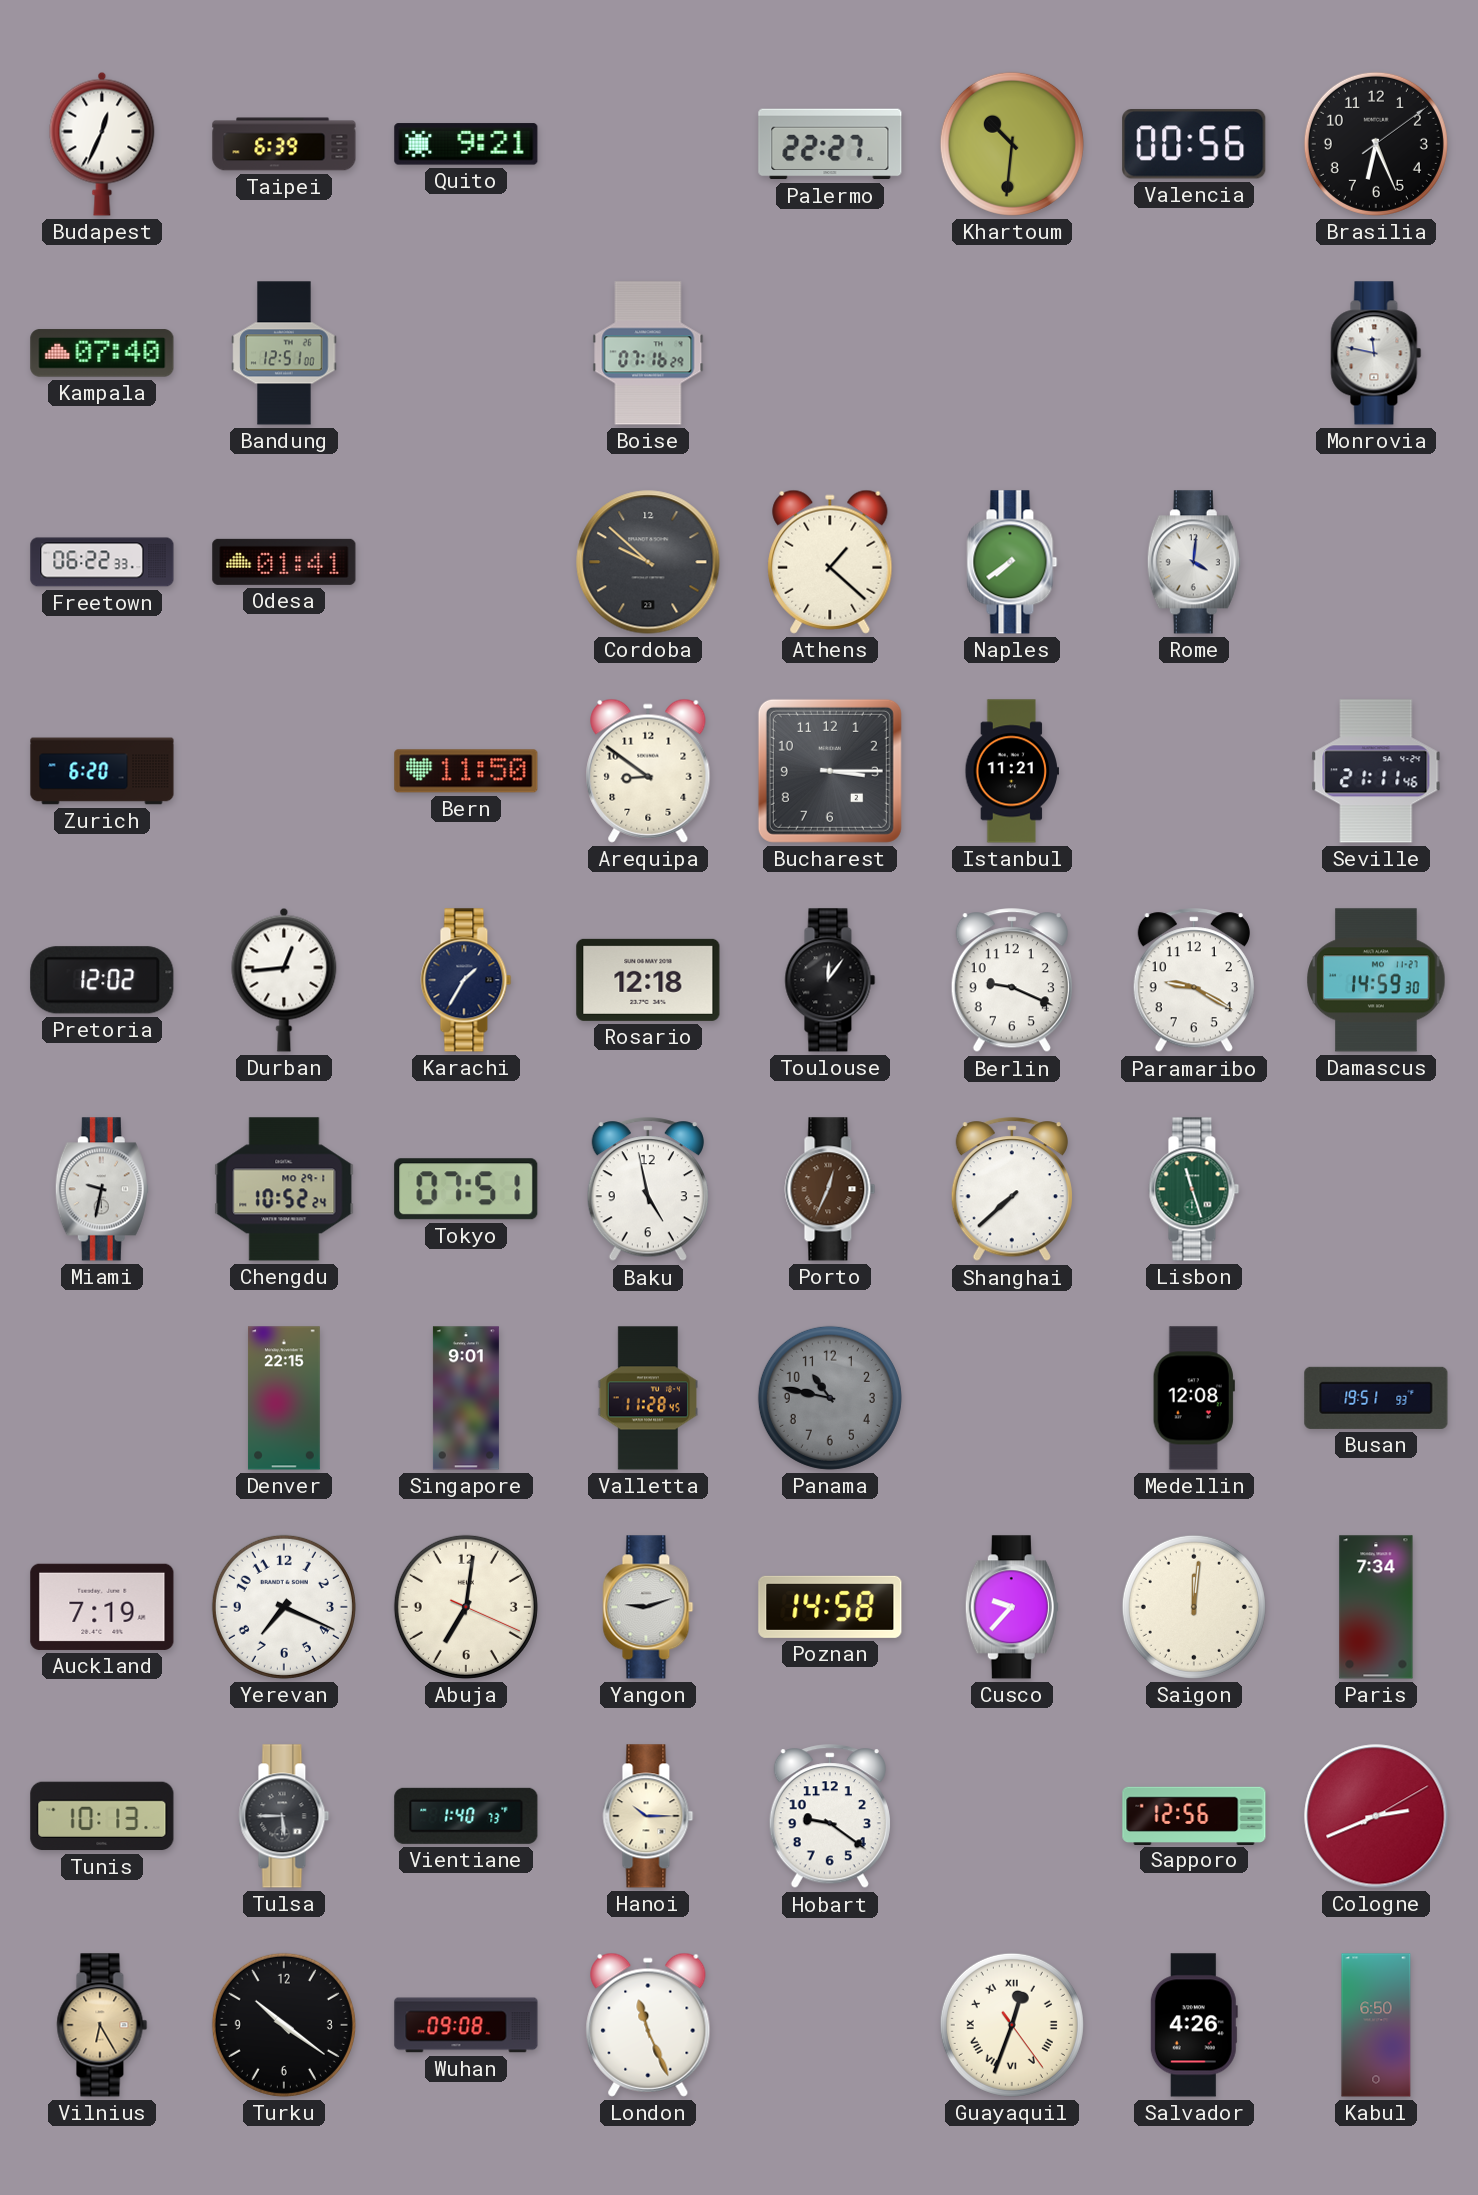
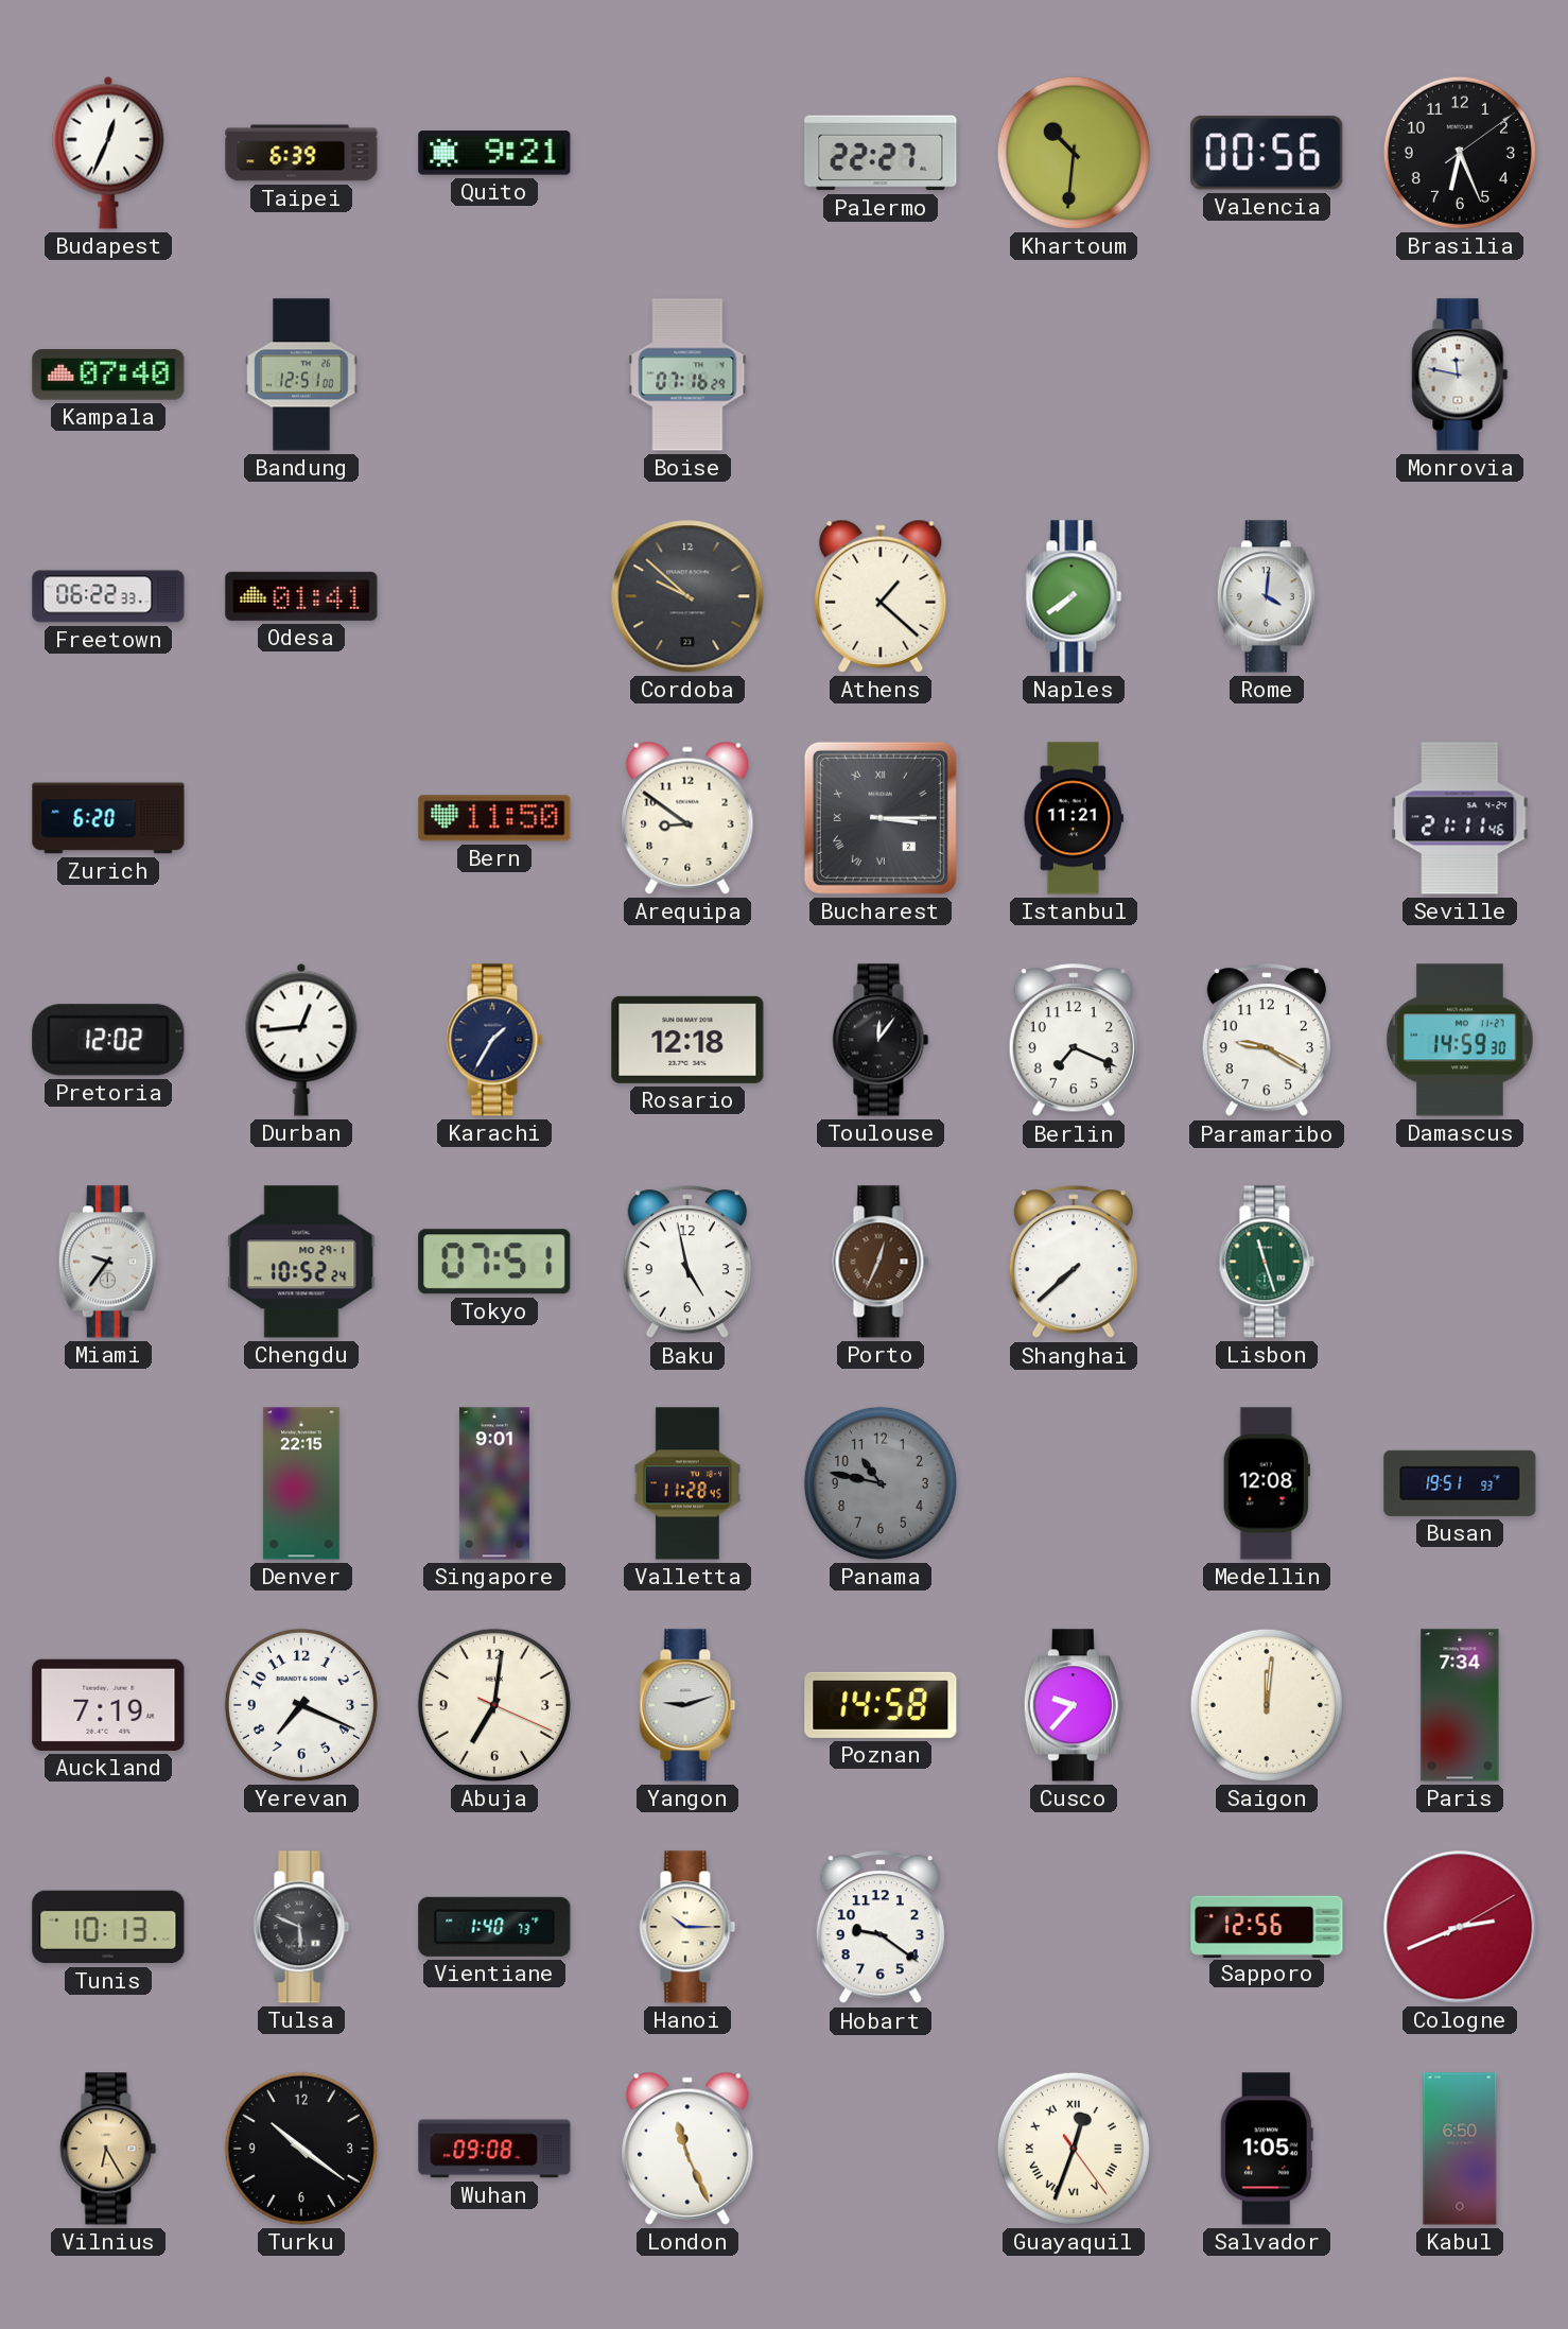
Bucharest numerals: Arabic -> Roman
Berlin: 9:19 -> 7:19
Miami: 9:32 -> 9:36
Tulsa: 5:45 -> 5:49
Salvador: 4:26 -> 1:05
